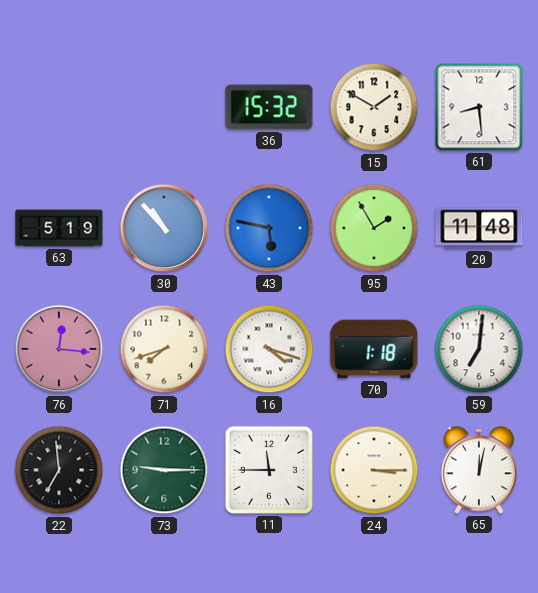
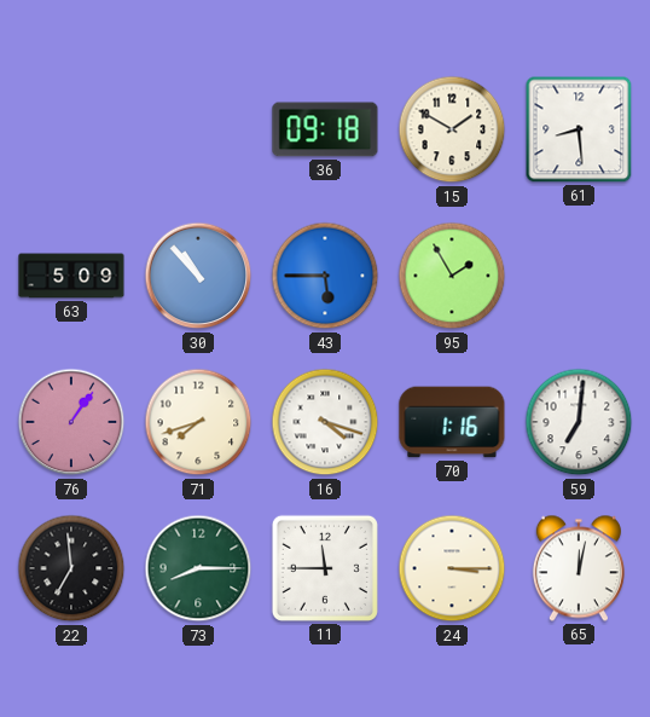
36: 15:32 -> 09:18
63: 5:19 -> 5:09
43: 5:47 -> 5:45
20: 11:48 -> none
76: 12:16 -> 1:06
70: 1:18 -> 1:16
73: 9:15 -> 8:15
